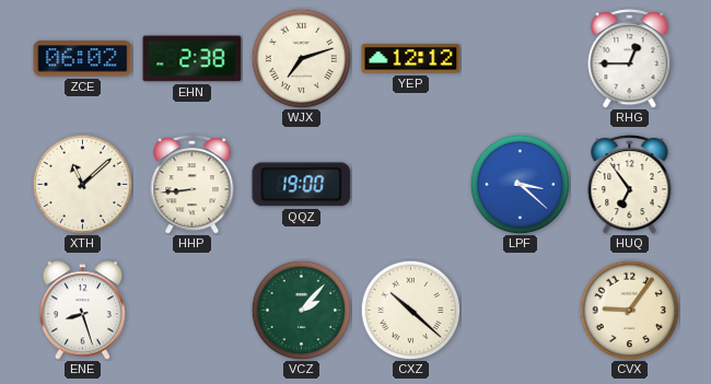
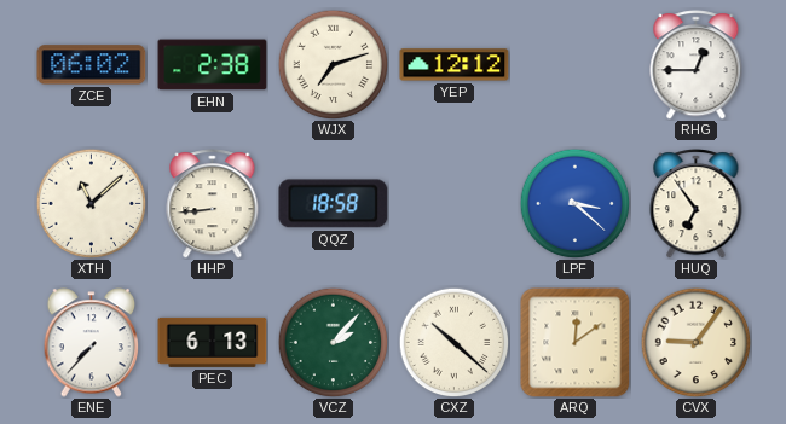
QQZ: 19:00 -> 18:58
ENE: 8:27 -> 7:37
PEC: none -> 6:13
ARQ: none -> 12:09
